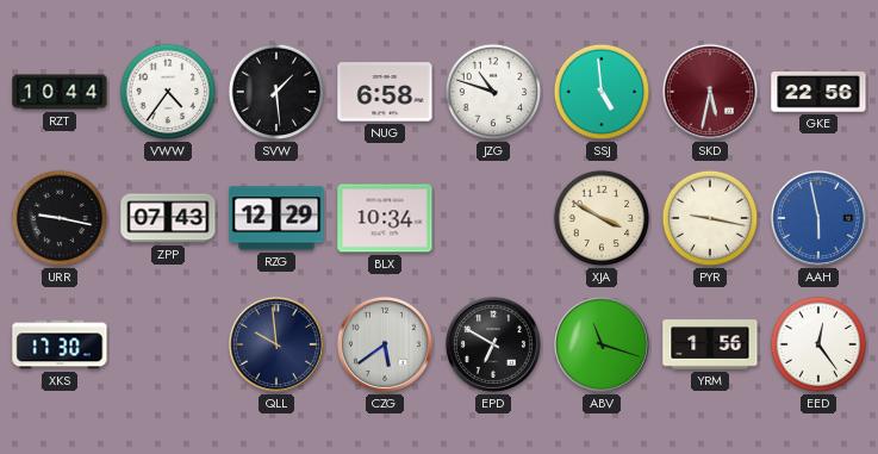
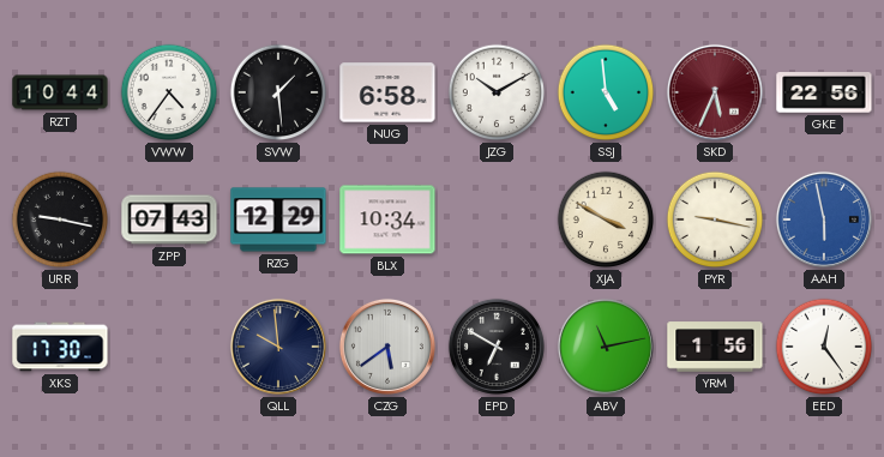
JZG: 10:48 -> 10:10
SKD: 5:32 -> 5:34
ABV: 11:18 -> 11:13
